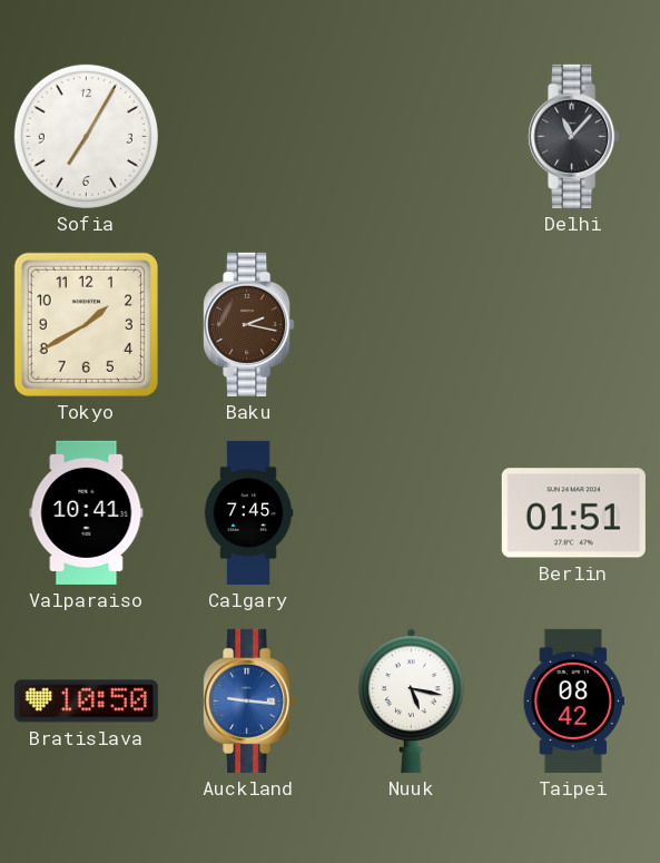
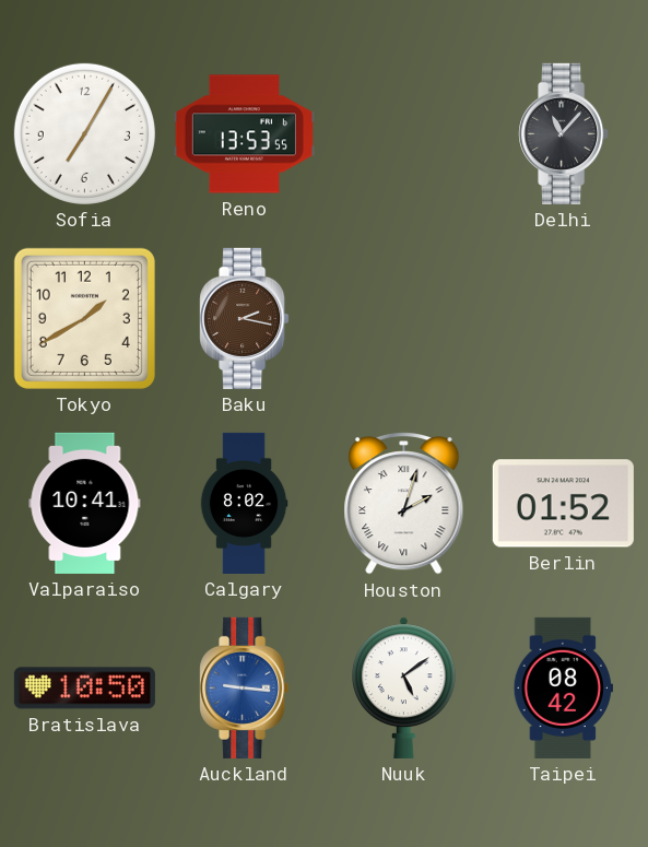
Reno: none -> 13:53
Calgary: 7:45 -> 8:02
Houston: none -> 2:03
Berlin: 01:51 -> 01:52
Nuuk: 5:17 -> 5:09
